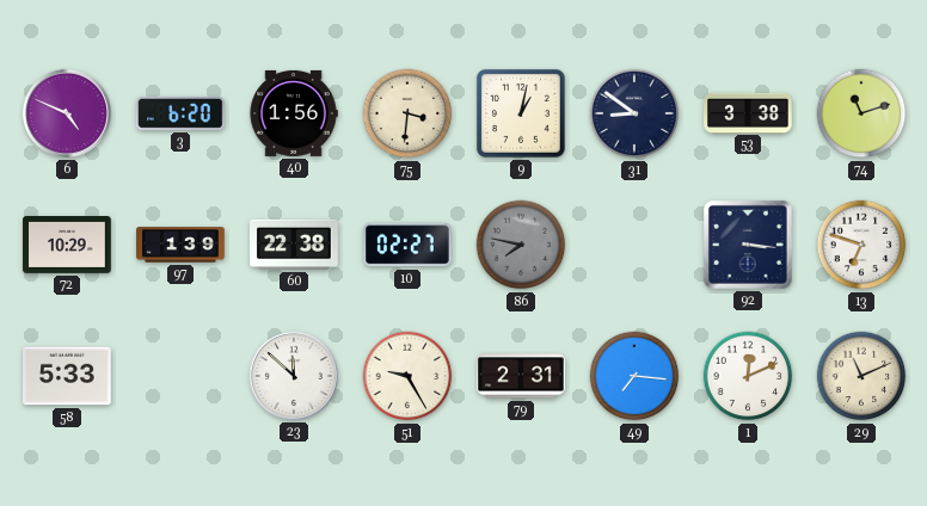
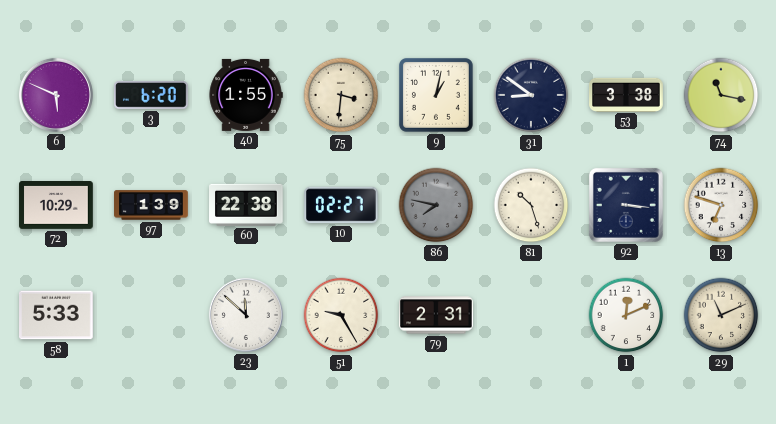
6: 4:49 -> 5:49
40: 1:56 -> 1:55
74: 11:12 -> 11:17
81: none -> 10:27
49: 7:16 -> none
